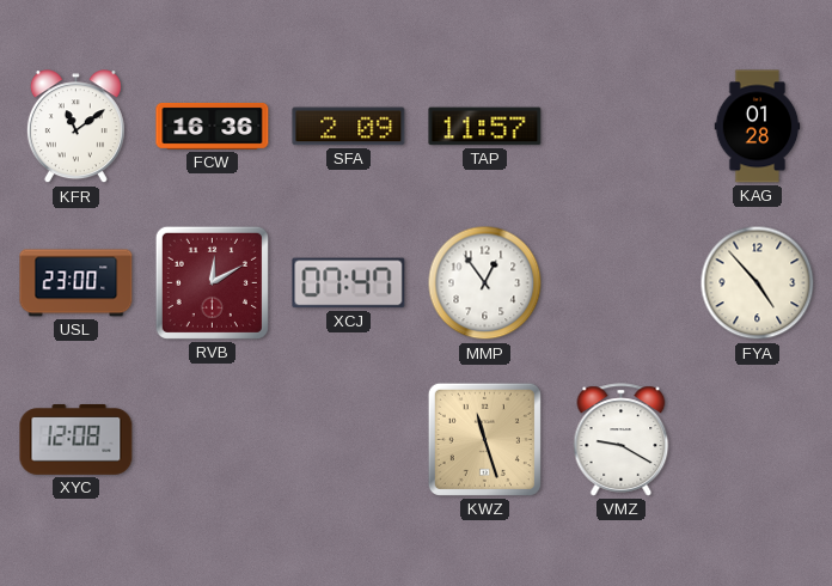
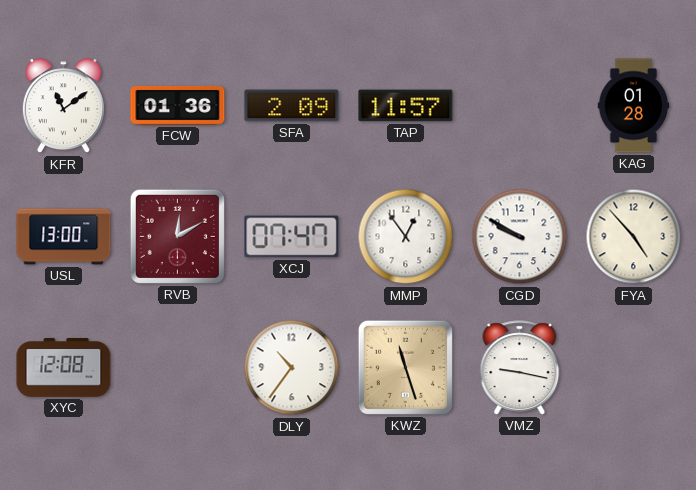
FCW: 16:36 -> 01:36
USL: 23:00 -> 13:00
CGD: none -> 9:50
DLY: none -> 10:36
VMZ: 9:20 -> 9:17
